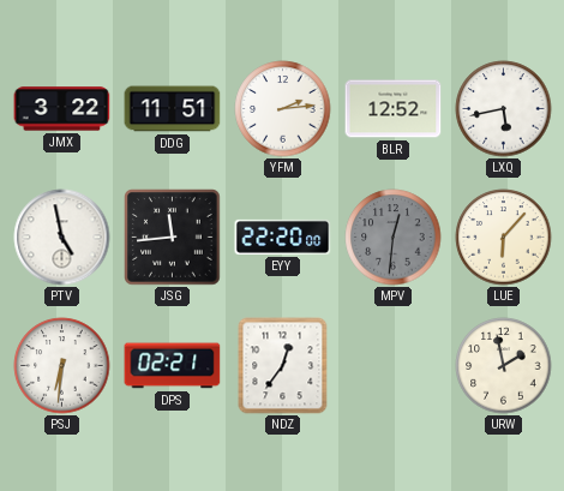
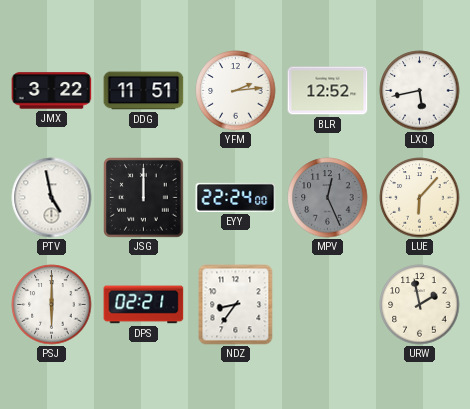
JSG: 11:44 -> 12:00
EYY: 22:20 -> 22:24
MPV: 12:31 -> 12:26
PSJ: 6:31 -> 6:00
NDZ: 12:36 -> 8:36
